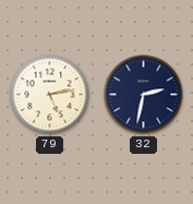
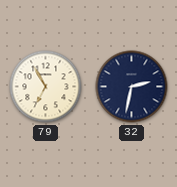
79: 5:13 -> 6:55
